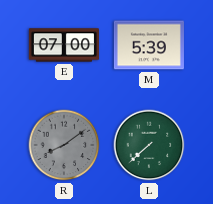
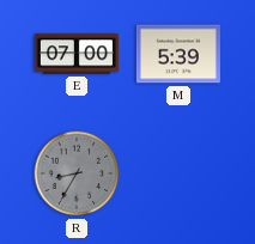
R: 8:09 -> 8:35
L: 7:38 -> none
